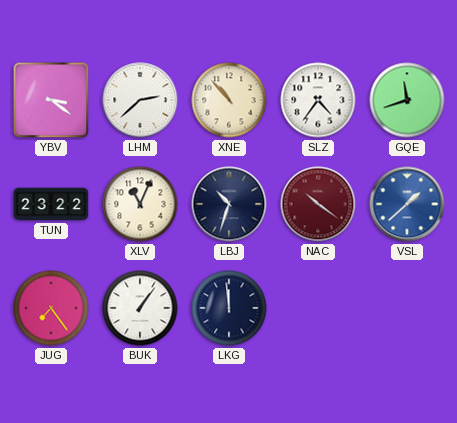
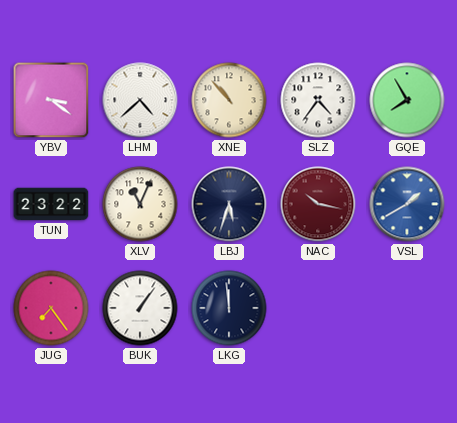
LHM: 2:38 -> 4:38
GQE: 11:42 -> 7:55
LBJ: 10:33 -> 5:33
NAC: 10:21 -> 10:17
VSL: 1:38 -> 1:40
